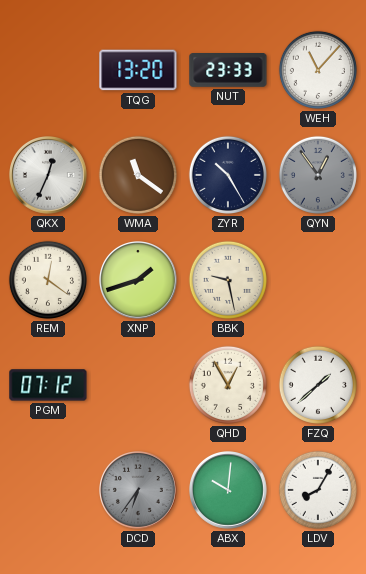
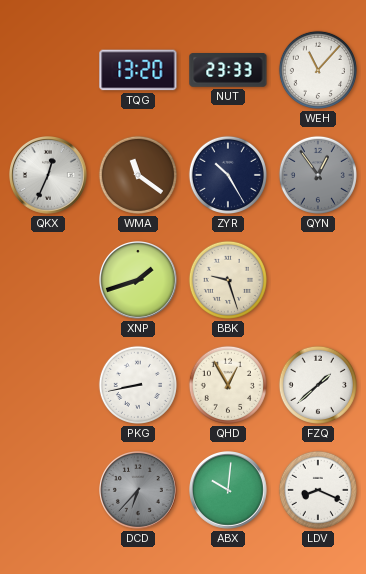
REM: 12:21 -> none
BBK: 9:28 -> 9:27
PGM: 07:12 -> none
PKG: none -> 8:43
DCD: 6:36 -> 6:37
LDV: 8:05 -> 8:19
